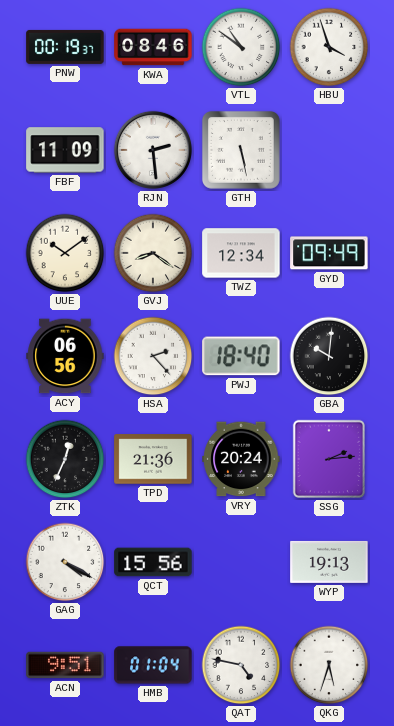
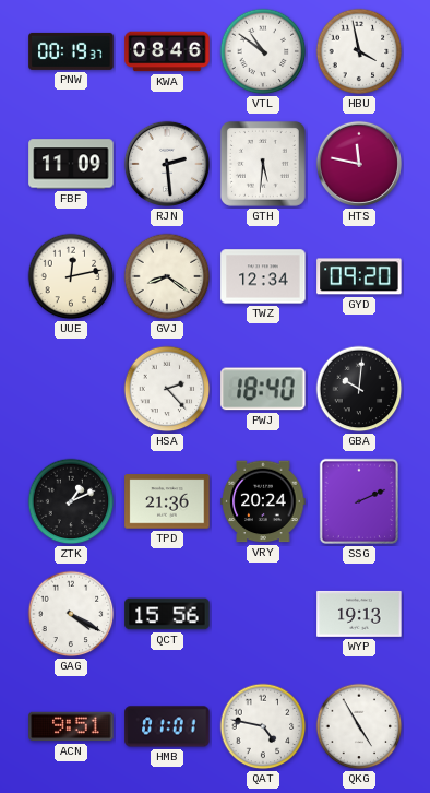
HBU: 3:57 -> 3:58
GTH: 5:28 -> 5:31
HTS: none -> 11:47
UUE: 10:09 -> 12:13
GYD: 09:49 -> 09:20
ACY: 06:56 -> none
ZTK: 12:34 -> 1:11
SSG: 2:14 -> 2:11
HMB: 01:04 -> 01:01
QKG: 5:33 -> 4:55
